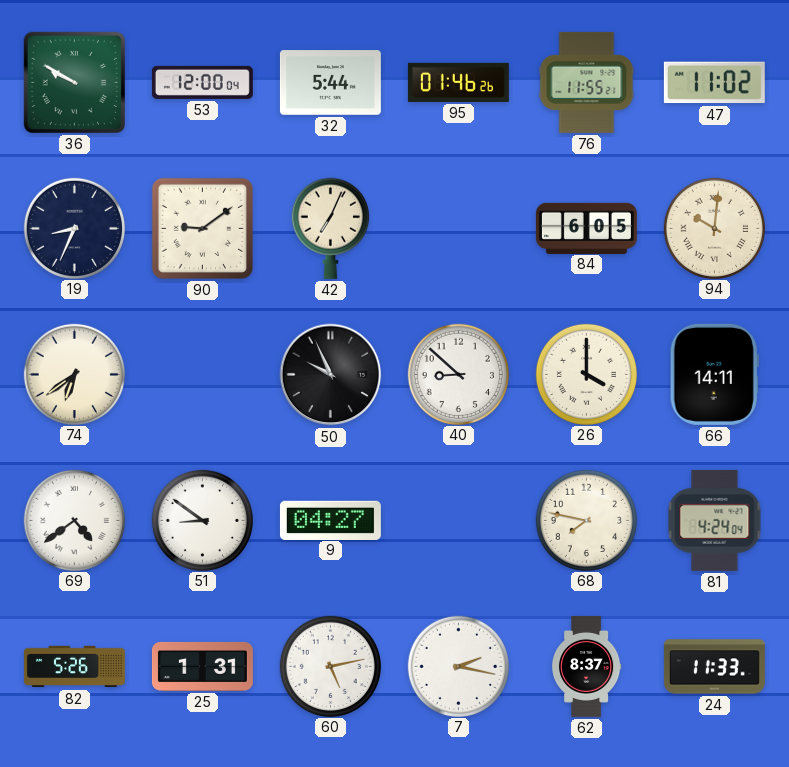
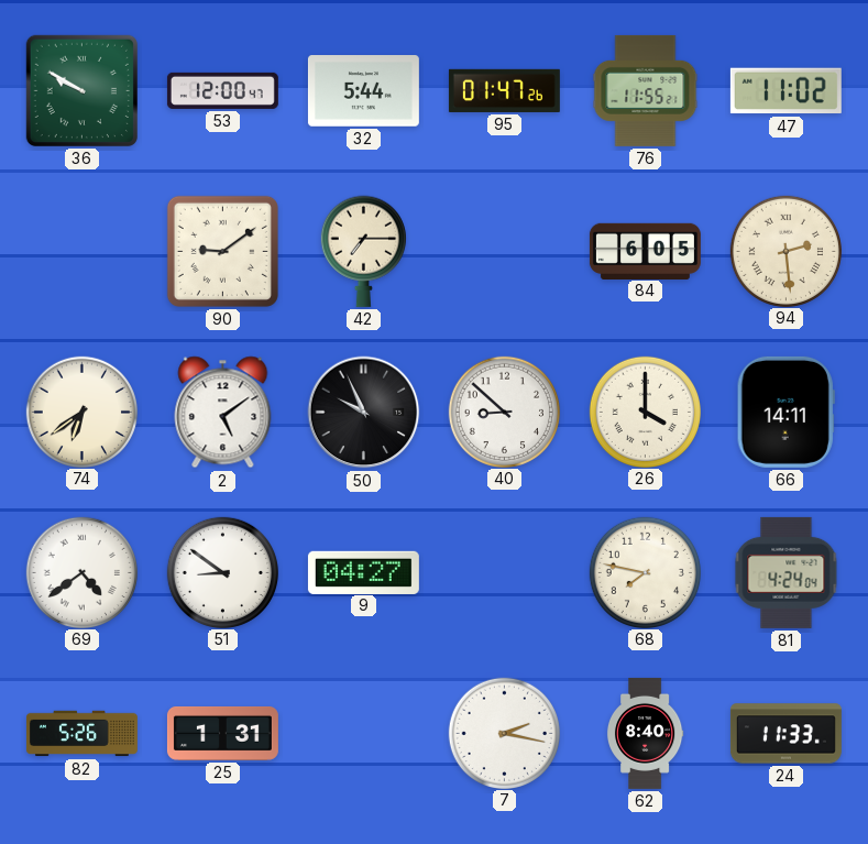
53: 12:00:04 -> 12:00:47
95: 01:46 -> 01:47
19: 8:34 -> none
42: 7:04 -> 7:15
94: 10:01 -> 2:29
2: none -> 5:09
60: 5:13 -> none
62: 8:37 -> 8:40
